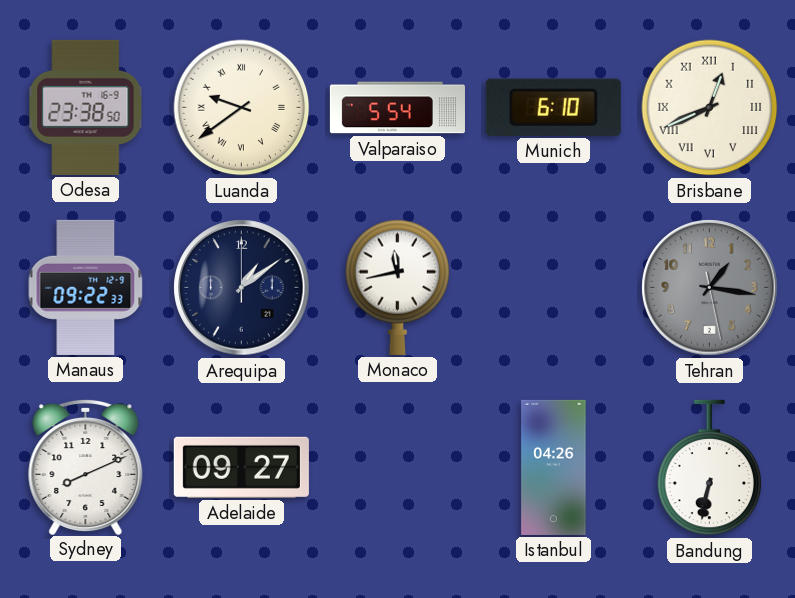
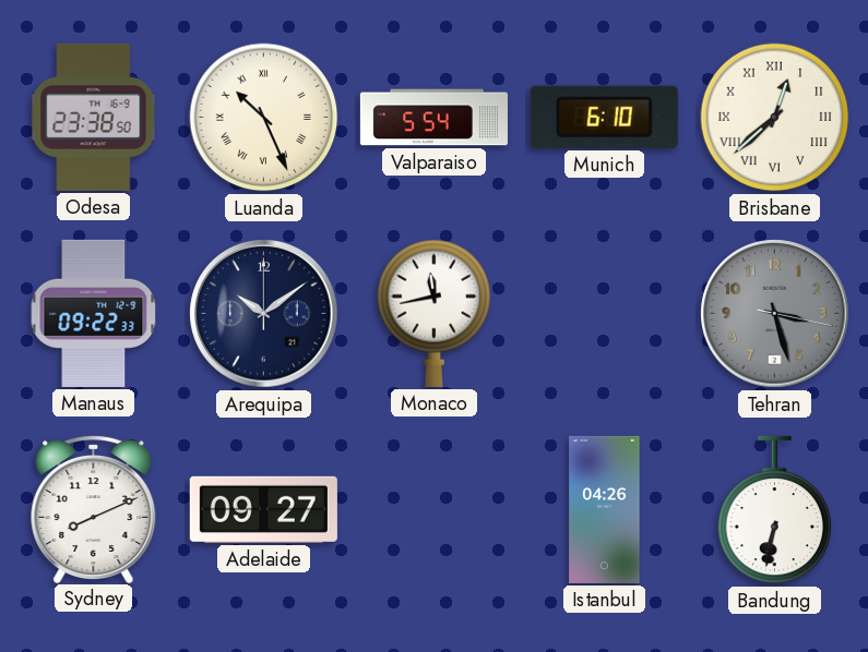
Luanda: 9:39 -> 10:26
Brisbane: 12:41 -> 12:38
Arequipa: 1:09 -> 10:09
Tehran: 1:16 -> 3:27
